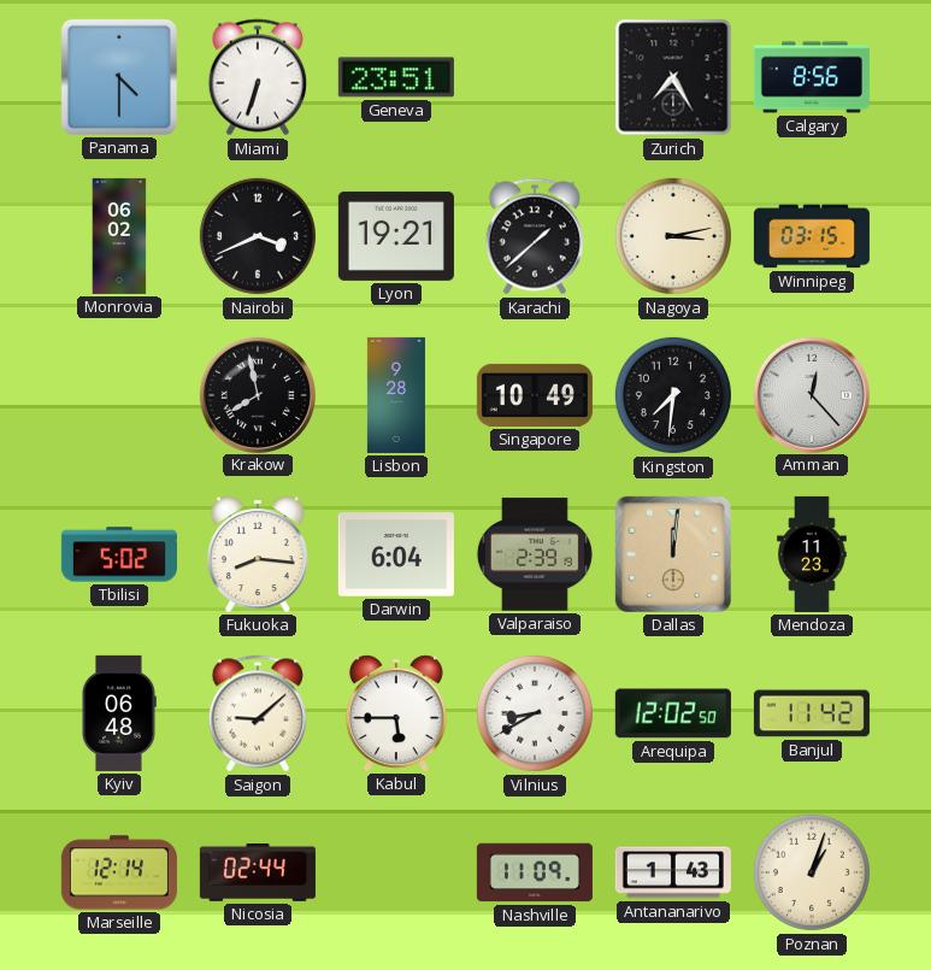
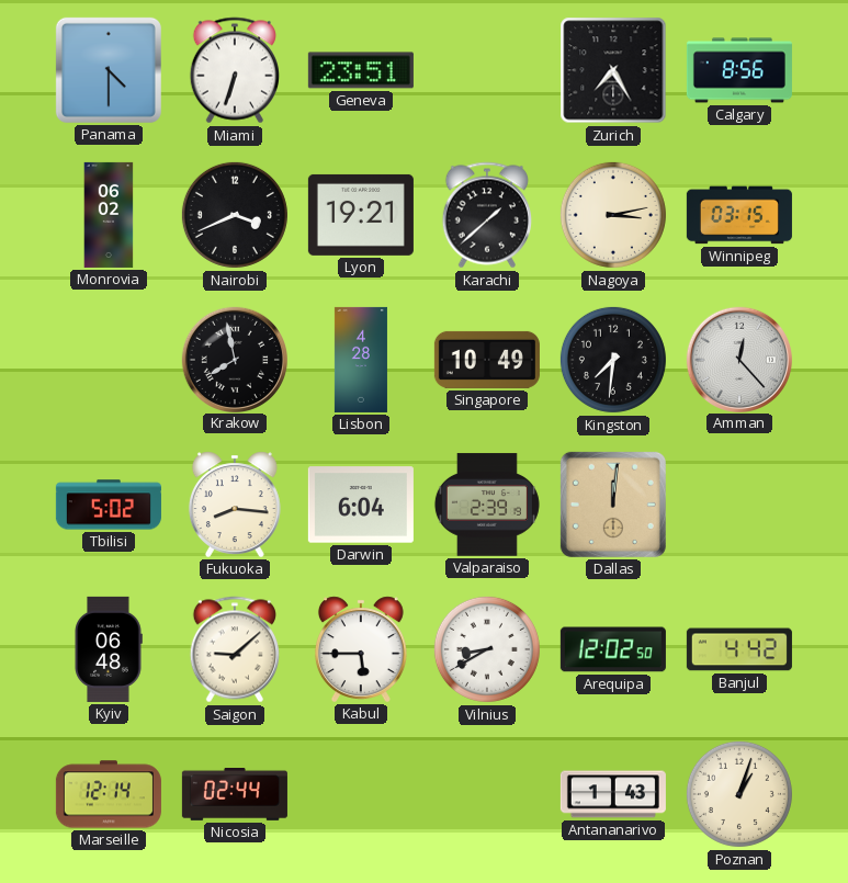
Lisbon: 9:28 -> 4:28
Mendoza: 11:23 -> none
Banjul: 11:42 -> 4:42
Nashville: 11:09 -> none
